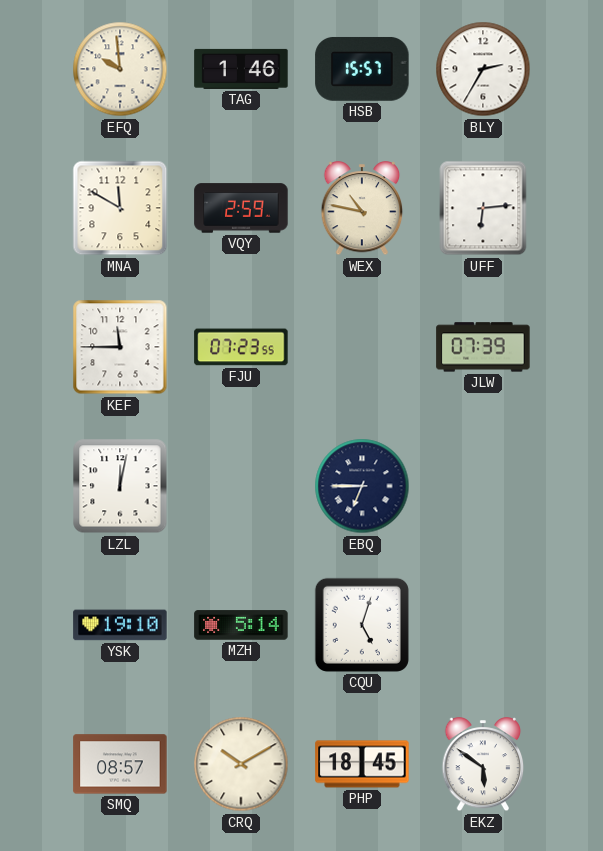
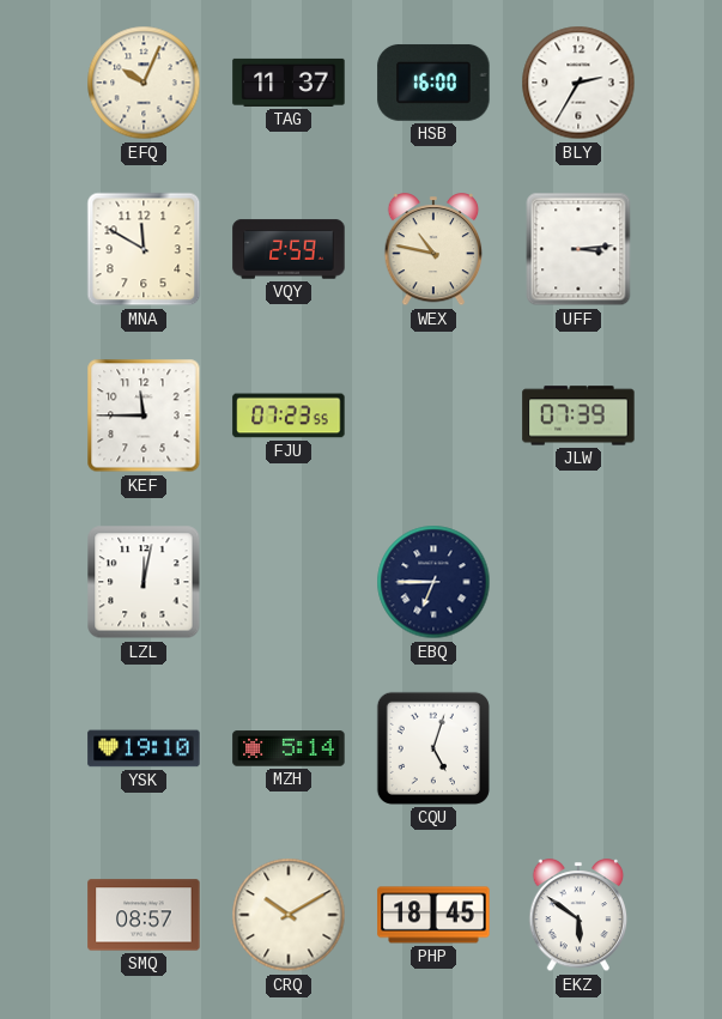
EFQ: 9:59 -> 10:04
TAG: 1:46 -> 11:37
HSB: 15:57 -> 16:00
UFF: 6:14 -> 3:14
